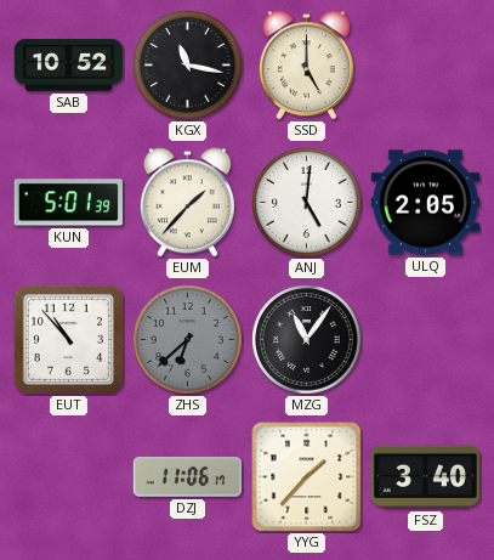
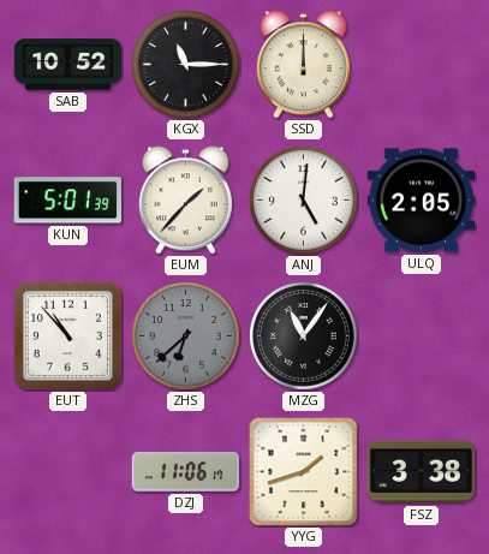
KGX: 11:17 -> 11:15
SSD: 5:00 -> 12:00
YYG: 1:37 -> 1:42
FSZ: 3:40 -> 3:38
